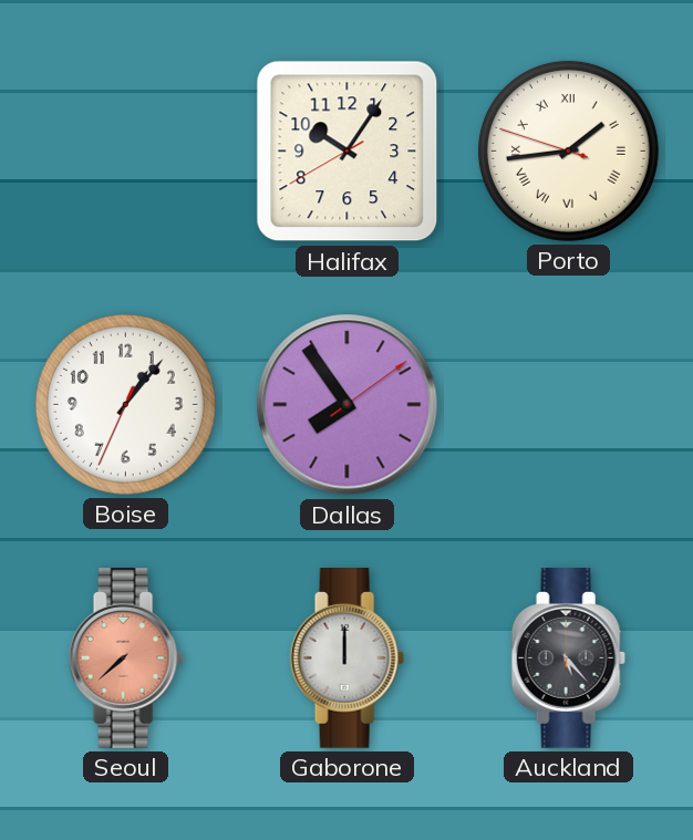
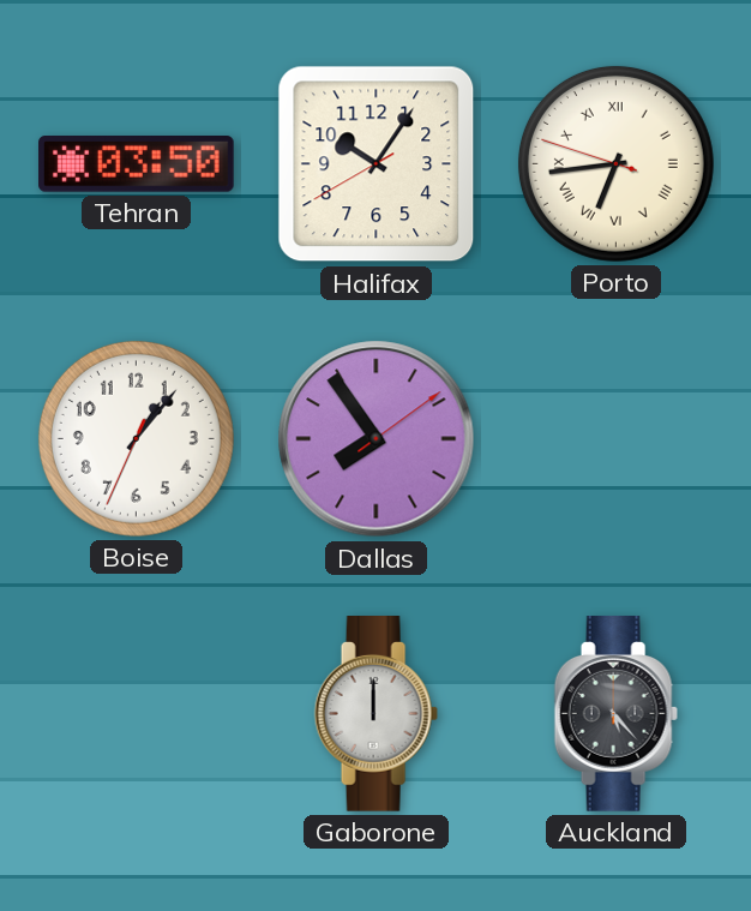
Tehran: none -> 03:50
Porto: 1:43 -> 6:43
Seoul: 7:38 -> none
